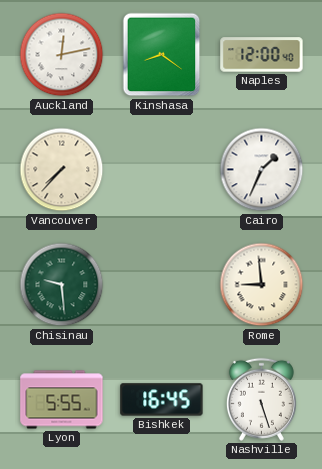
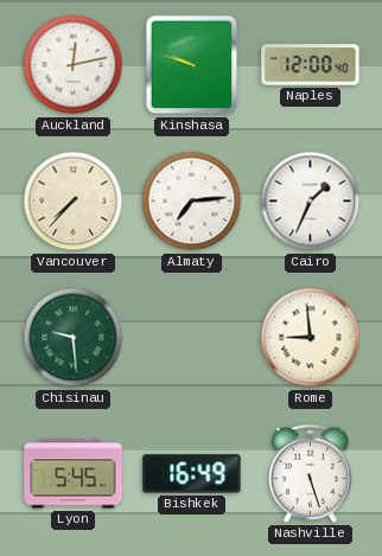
Kinshasa: 8:21 -> 9:48
Almaty: none -> 7:14
Lyon: 5:55 -> 5:45
Bishkek: 16:45 -> 16:49
